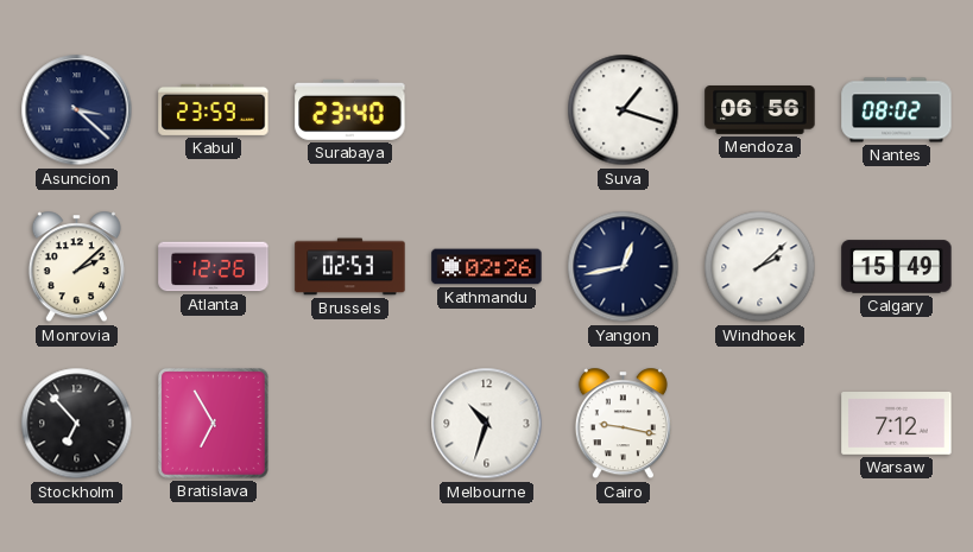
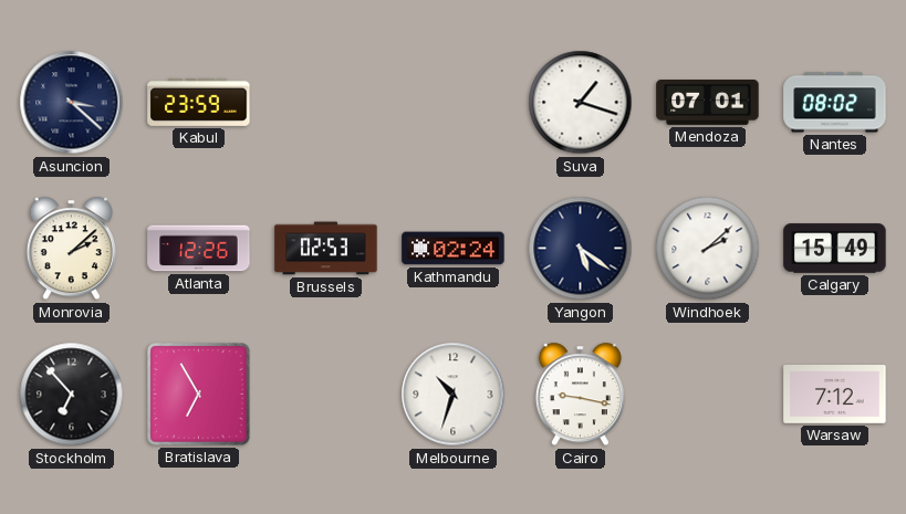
Surabaya: 23:40 -> none
Mendoza: 06:56 -> 07:01
Kathmandu: 02:26 -> 02:24
Yangon: 12:43 -> 5:21
